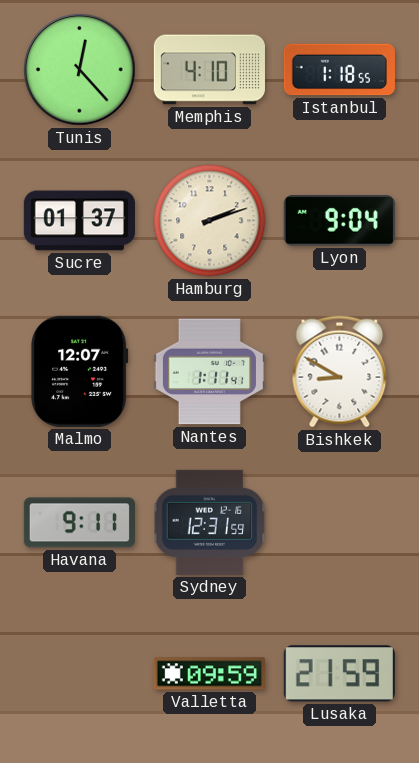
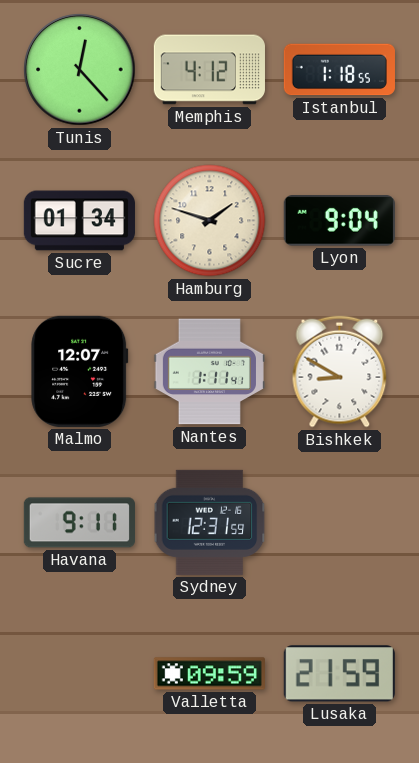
Memphis: 4:10 -> 4:12
Sucre: 01:37 -> 01:34
Hamburg: 2:12 -> 1:48
